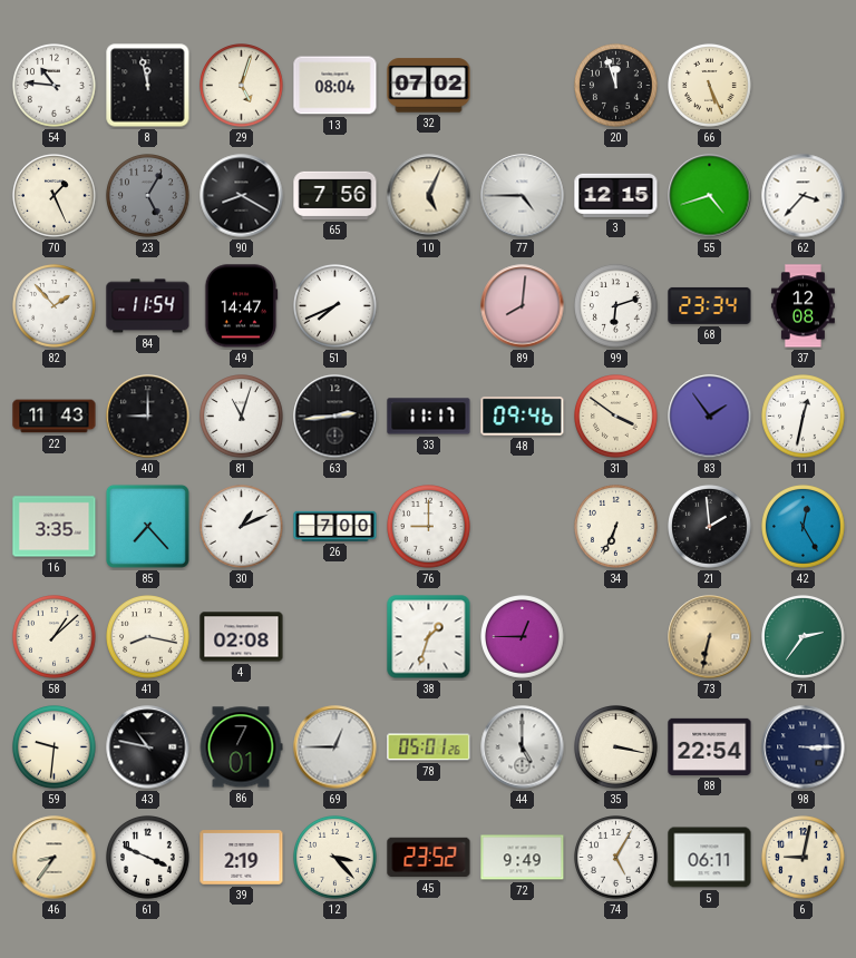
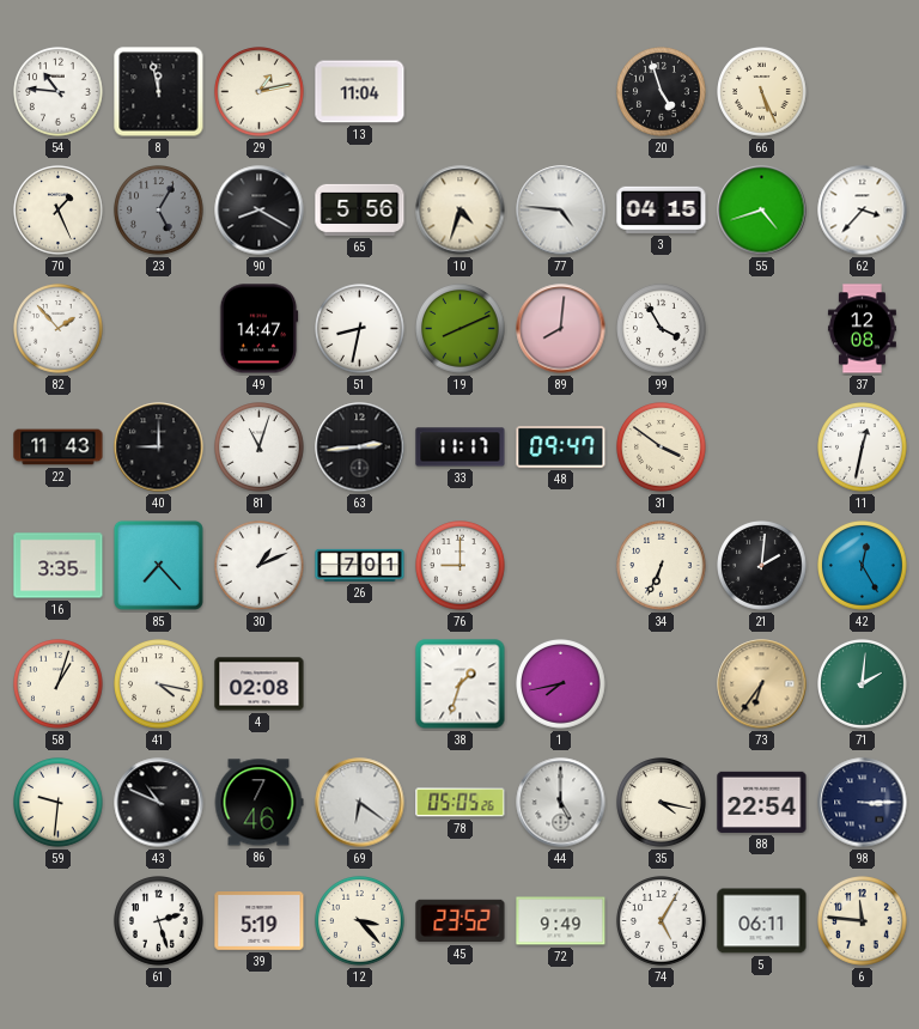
29: 5:03 -> 1:13
13: 08:04 -> 11:04
32: 07:02 -> none
20: 11:57 -> 4:57
65: 7:56 -> 5:56
10: 5:04 -> 4:33
77: 4:45 -> 4:46
3: 12:15 -> 04:15
84: 11:54 -> none
51: 7:41 -> 8:32
19: none -> 8:11
99: 6:12 -> 3:55
68: 23:34 -> none
48: 09:46 -> 09:47
83: 1:54 -> none
26: 7:00 -> 7:01
21: 1:59 -> 2:01
58: 1:08 -> 1:03
41: 8:17 -> 4:17
1: 12:45 -> 7:43
73: 6:32 -> 6:36
71: 2:36 -> 2:01
43: 10:47 -> 10:49
86: 7:01 -> 7:46
69: 12:45 -> 6:21
78: 05:01 -> 05:05
35: 3:17 -> 4:17
46: 8:36 -> none
61: 3:49 -> 2:27
39: 2:19 -> 5:19
6: 9:02 -> 11:46
